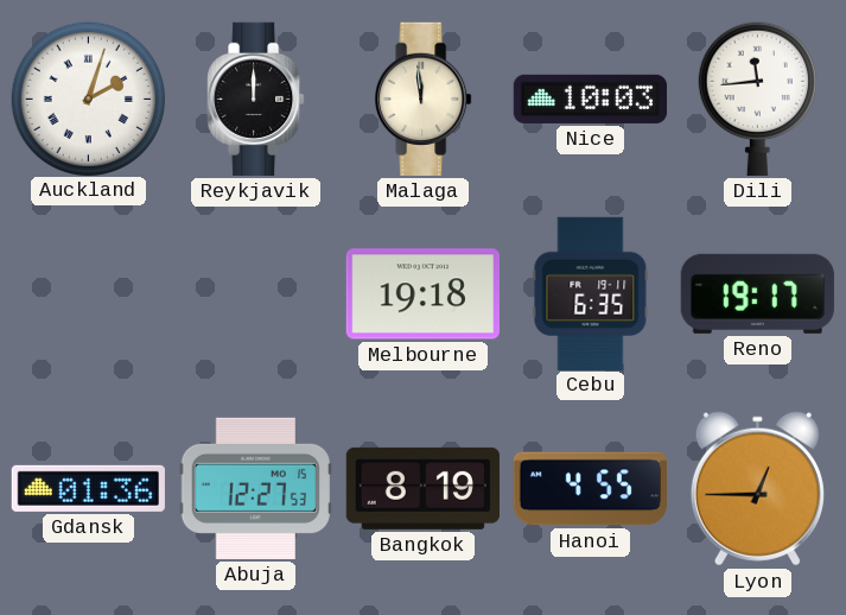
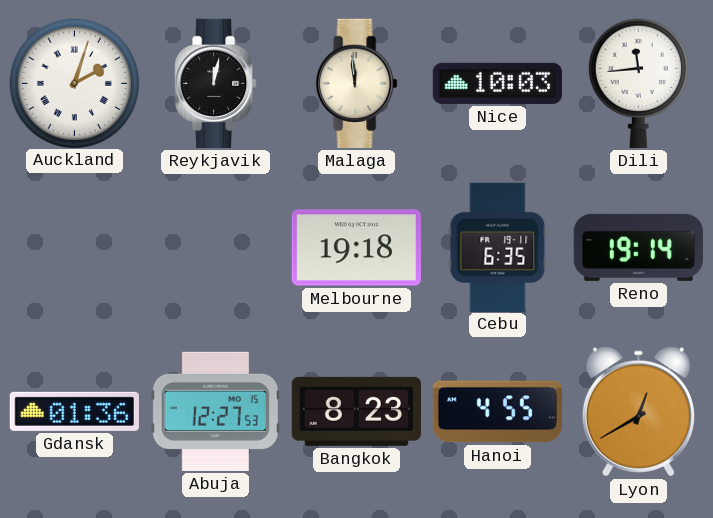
Reykjavik: 12:00 -> 12:02
Reno: 19:17 -> 19:14
Bangkok: 8:19 -> 8:23
Lyon: 12:45 -> 12:40
